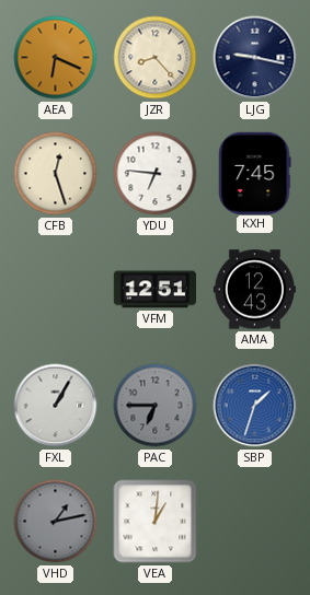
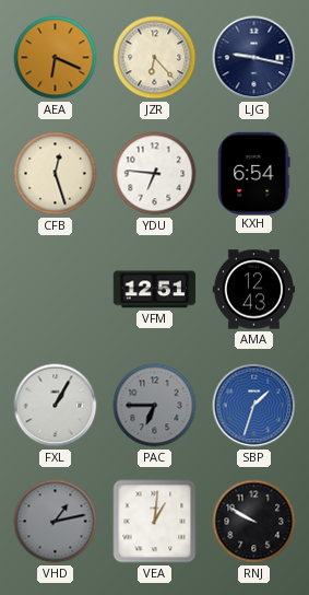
JZR: 8:23 -> 6:23
KXH: 7:45 -> 6:54
RNJ: none -> 9:50
